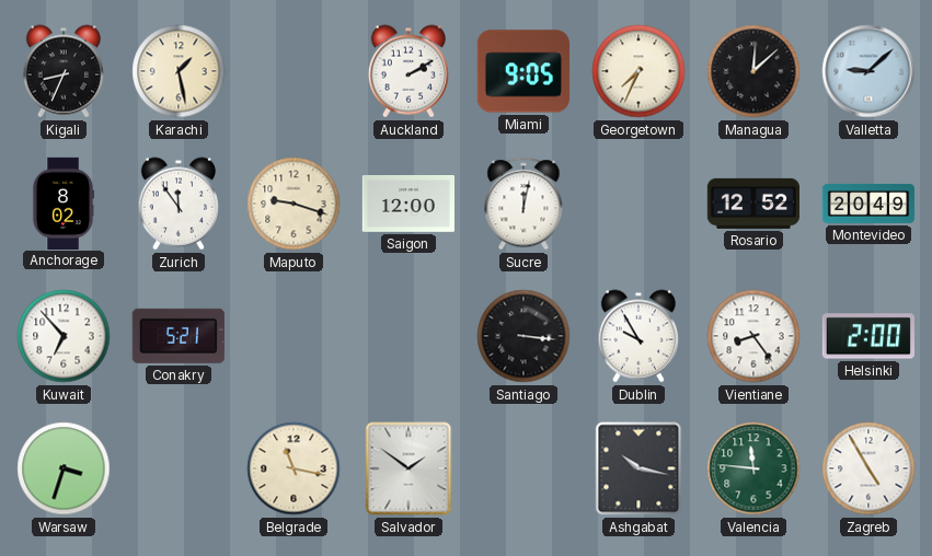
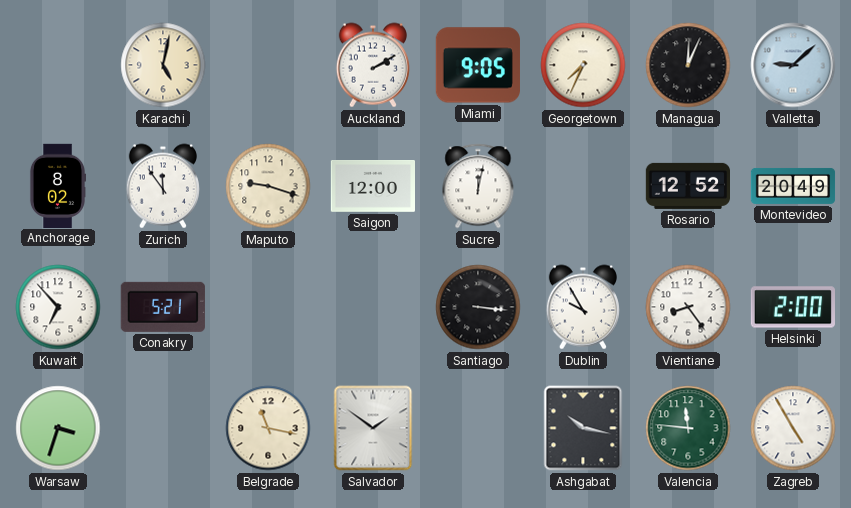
Kigali: 8:34 -> none
Karachi: 1:28 -> 5:02
Managua: 12:08 -> 12:04
